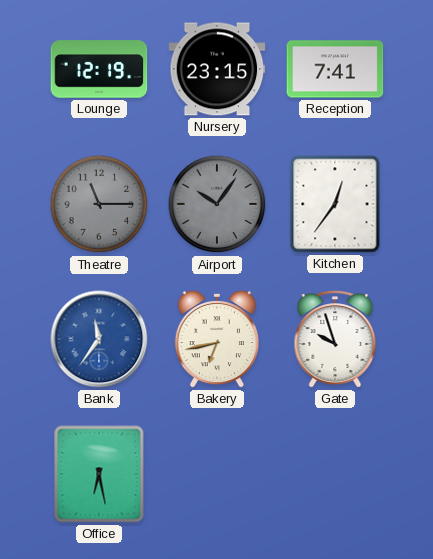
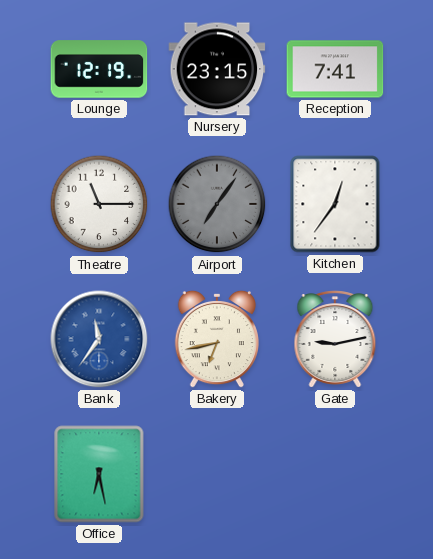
Theatre dial: grey -> white
Airport: 10:06 -> 7:06
Gate: 9:57 -> 9:13
